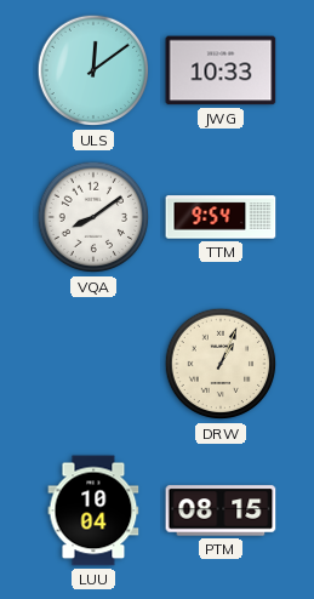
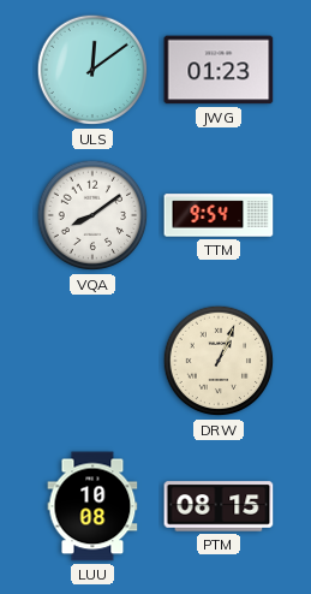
JWG: 10:33 -> 01:23
LUU: 10:04 -> 10:08
